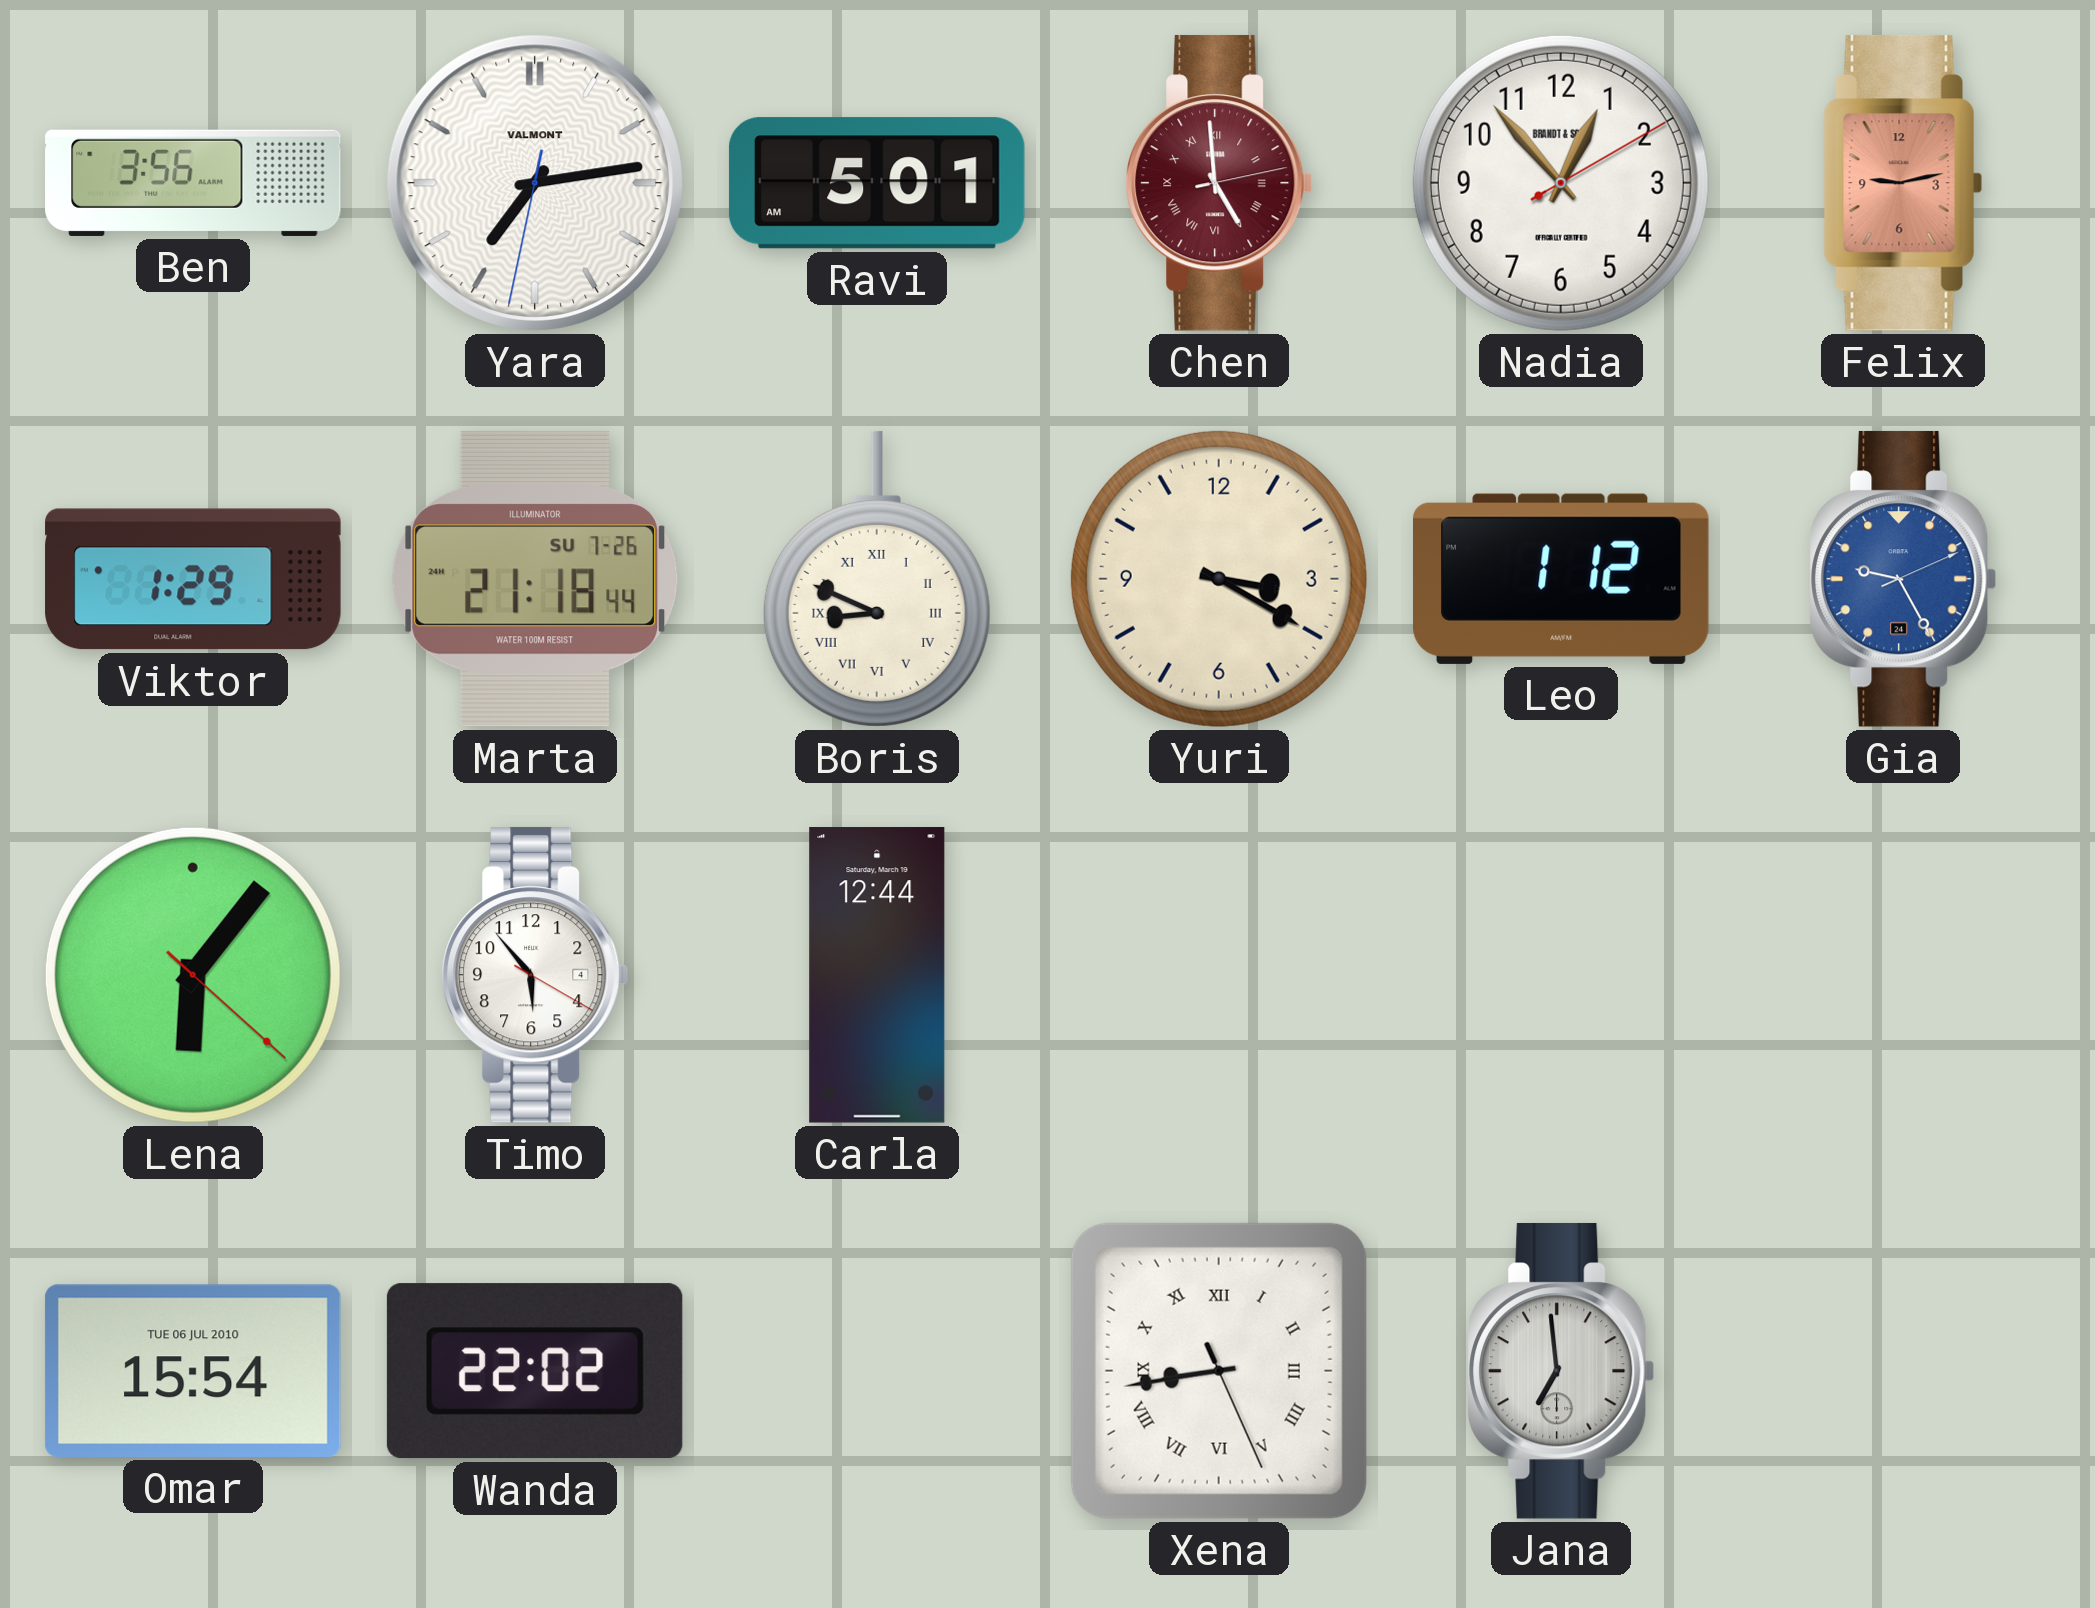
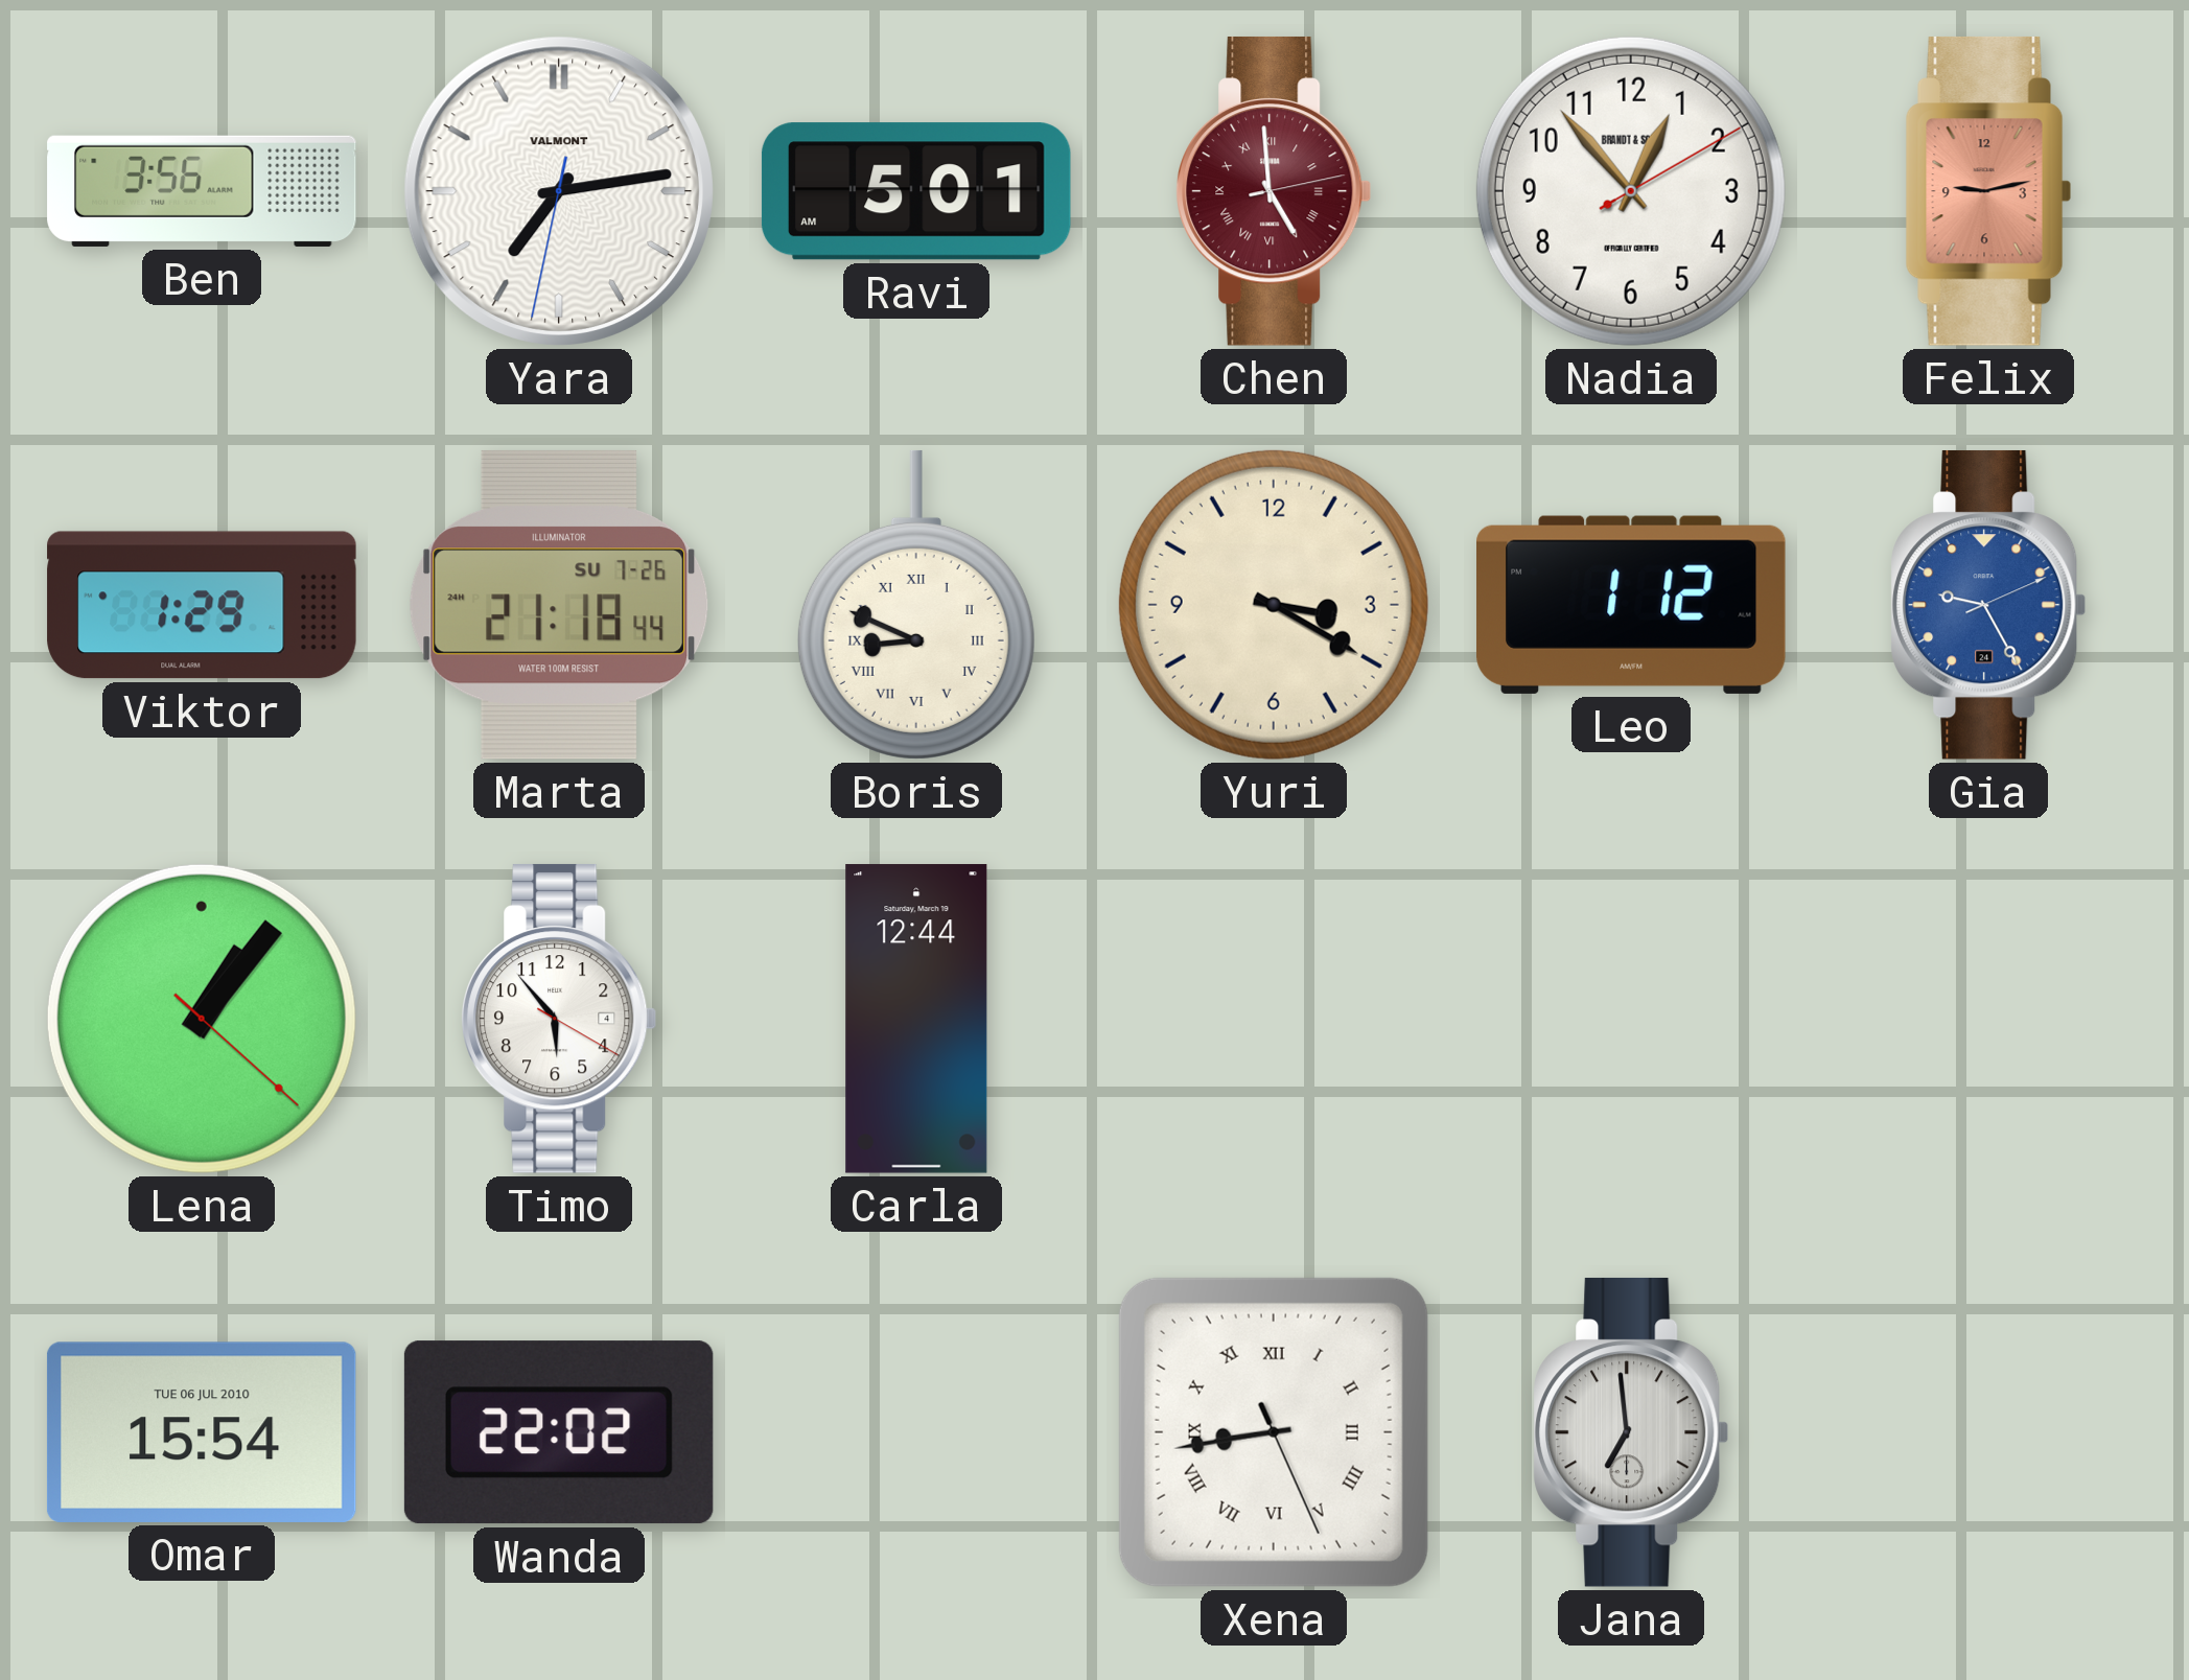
Lena: 6:06 -> 1:06
